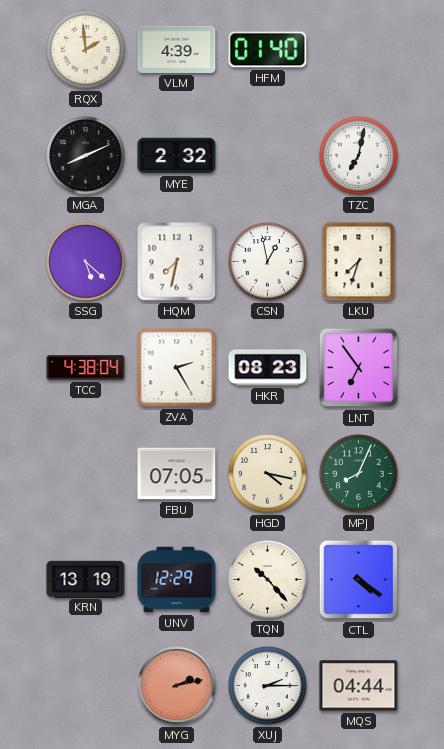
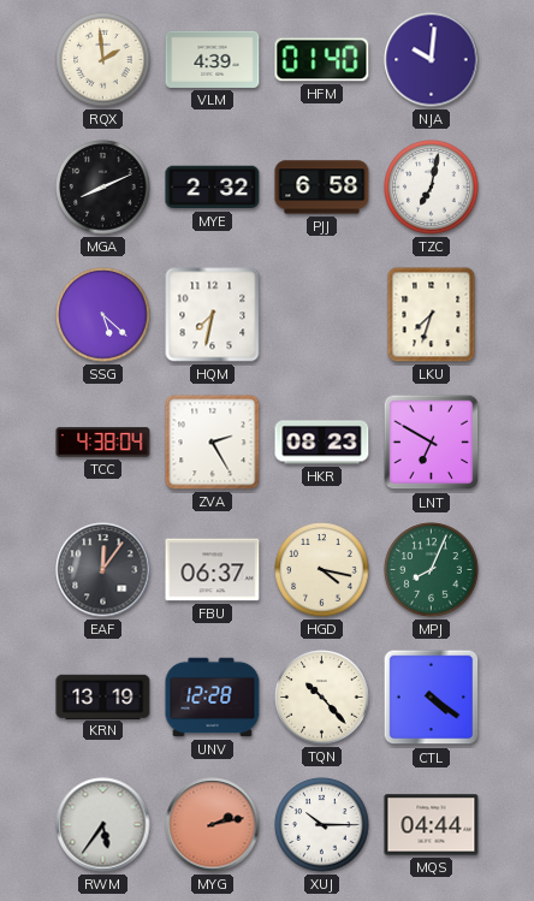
NJA: none -> 10:01
PJJ: none -> 6:58
CSN: 12:58 -> none
LNT: 6:54 -> 6:50
EAF: none -> 12:06
FBU: 07:05 -> 06:37
UNV: 12:29 -> 12:28
RWM: none -> 5:36
XUJ: 2:15 -> 10:15
